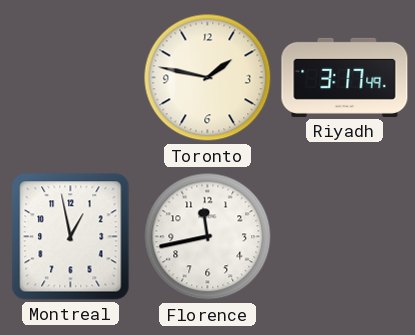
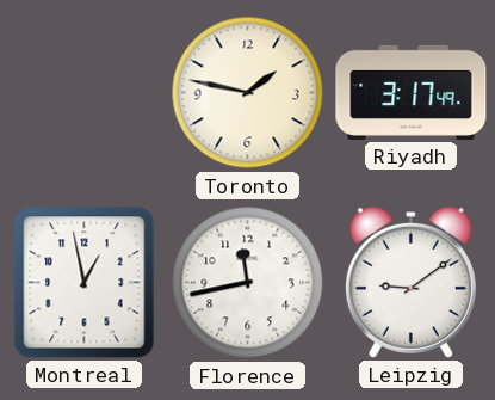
Leipzig: none -> 9:09
